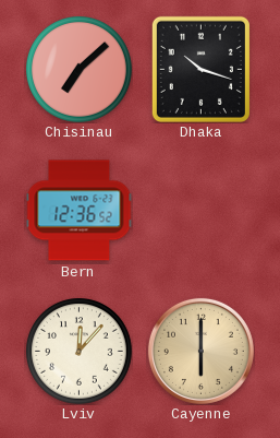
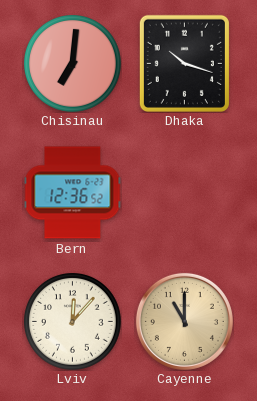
Chisinau: 7:08 -> 7:01
Cayenne: 6:00 -> 11:00
